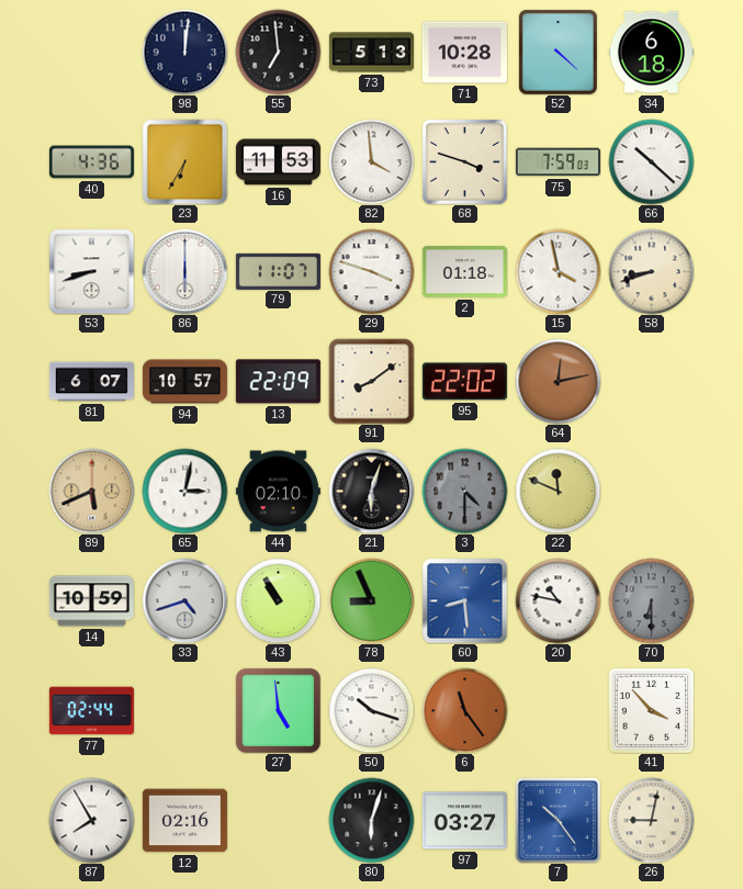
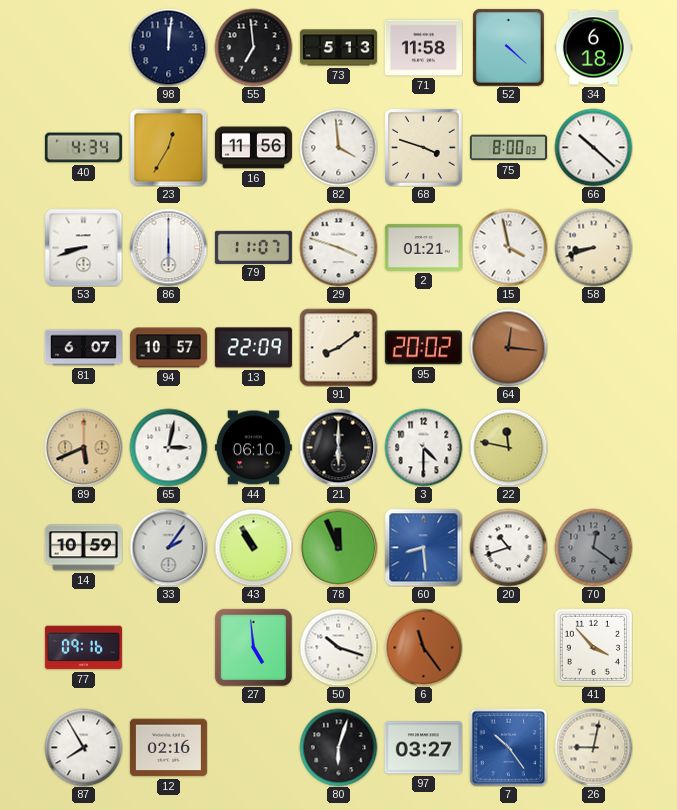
71: 10:28 -> 11:58
40: 4:36 -> 4:34
23: 6:35 -> 12:35
16: 11:53 -> 11:56
75: 7:59 -> 8:00
2: 01:18 -> 01:21
95: 22:02 -> 20:02
64: 12:13 -> 12:16
44: 02:10 -> 06:10
21: 6:03 -> 6:00
3 dial: grey -> white
22: 11:49 -> 11:47
33: 4:42 -> 2:06
78: 8:56 -> 11:56
20: 10:47 -> 10:42
70: 6:30 -> 12:21
77: 02:44 -> 09:16
